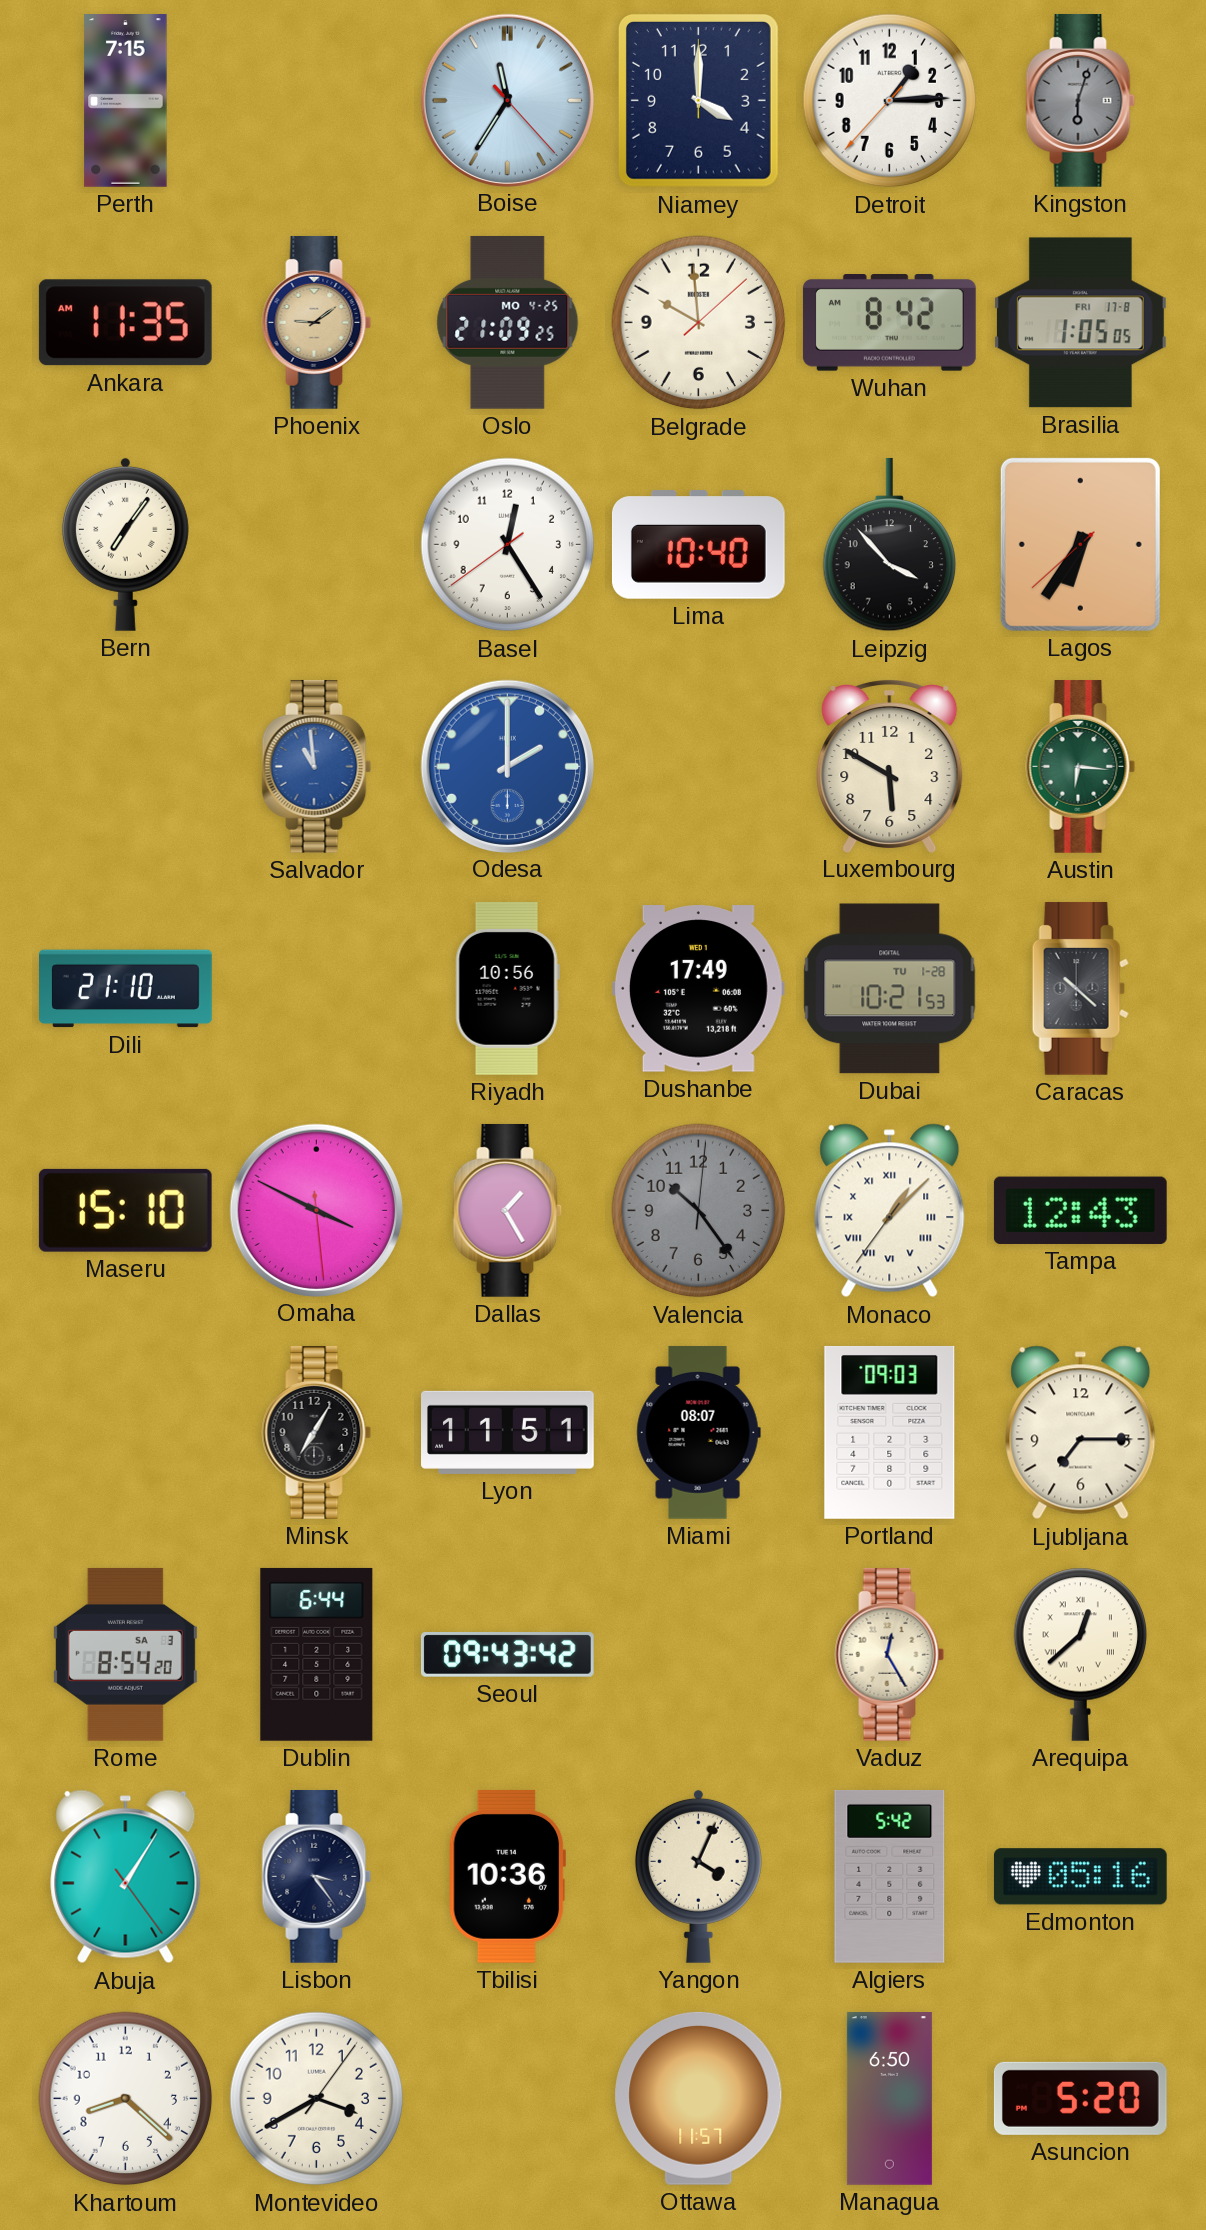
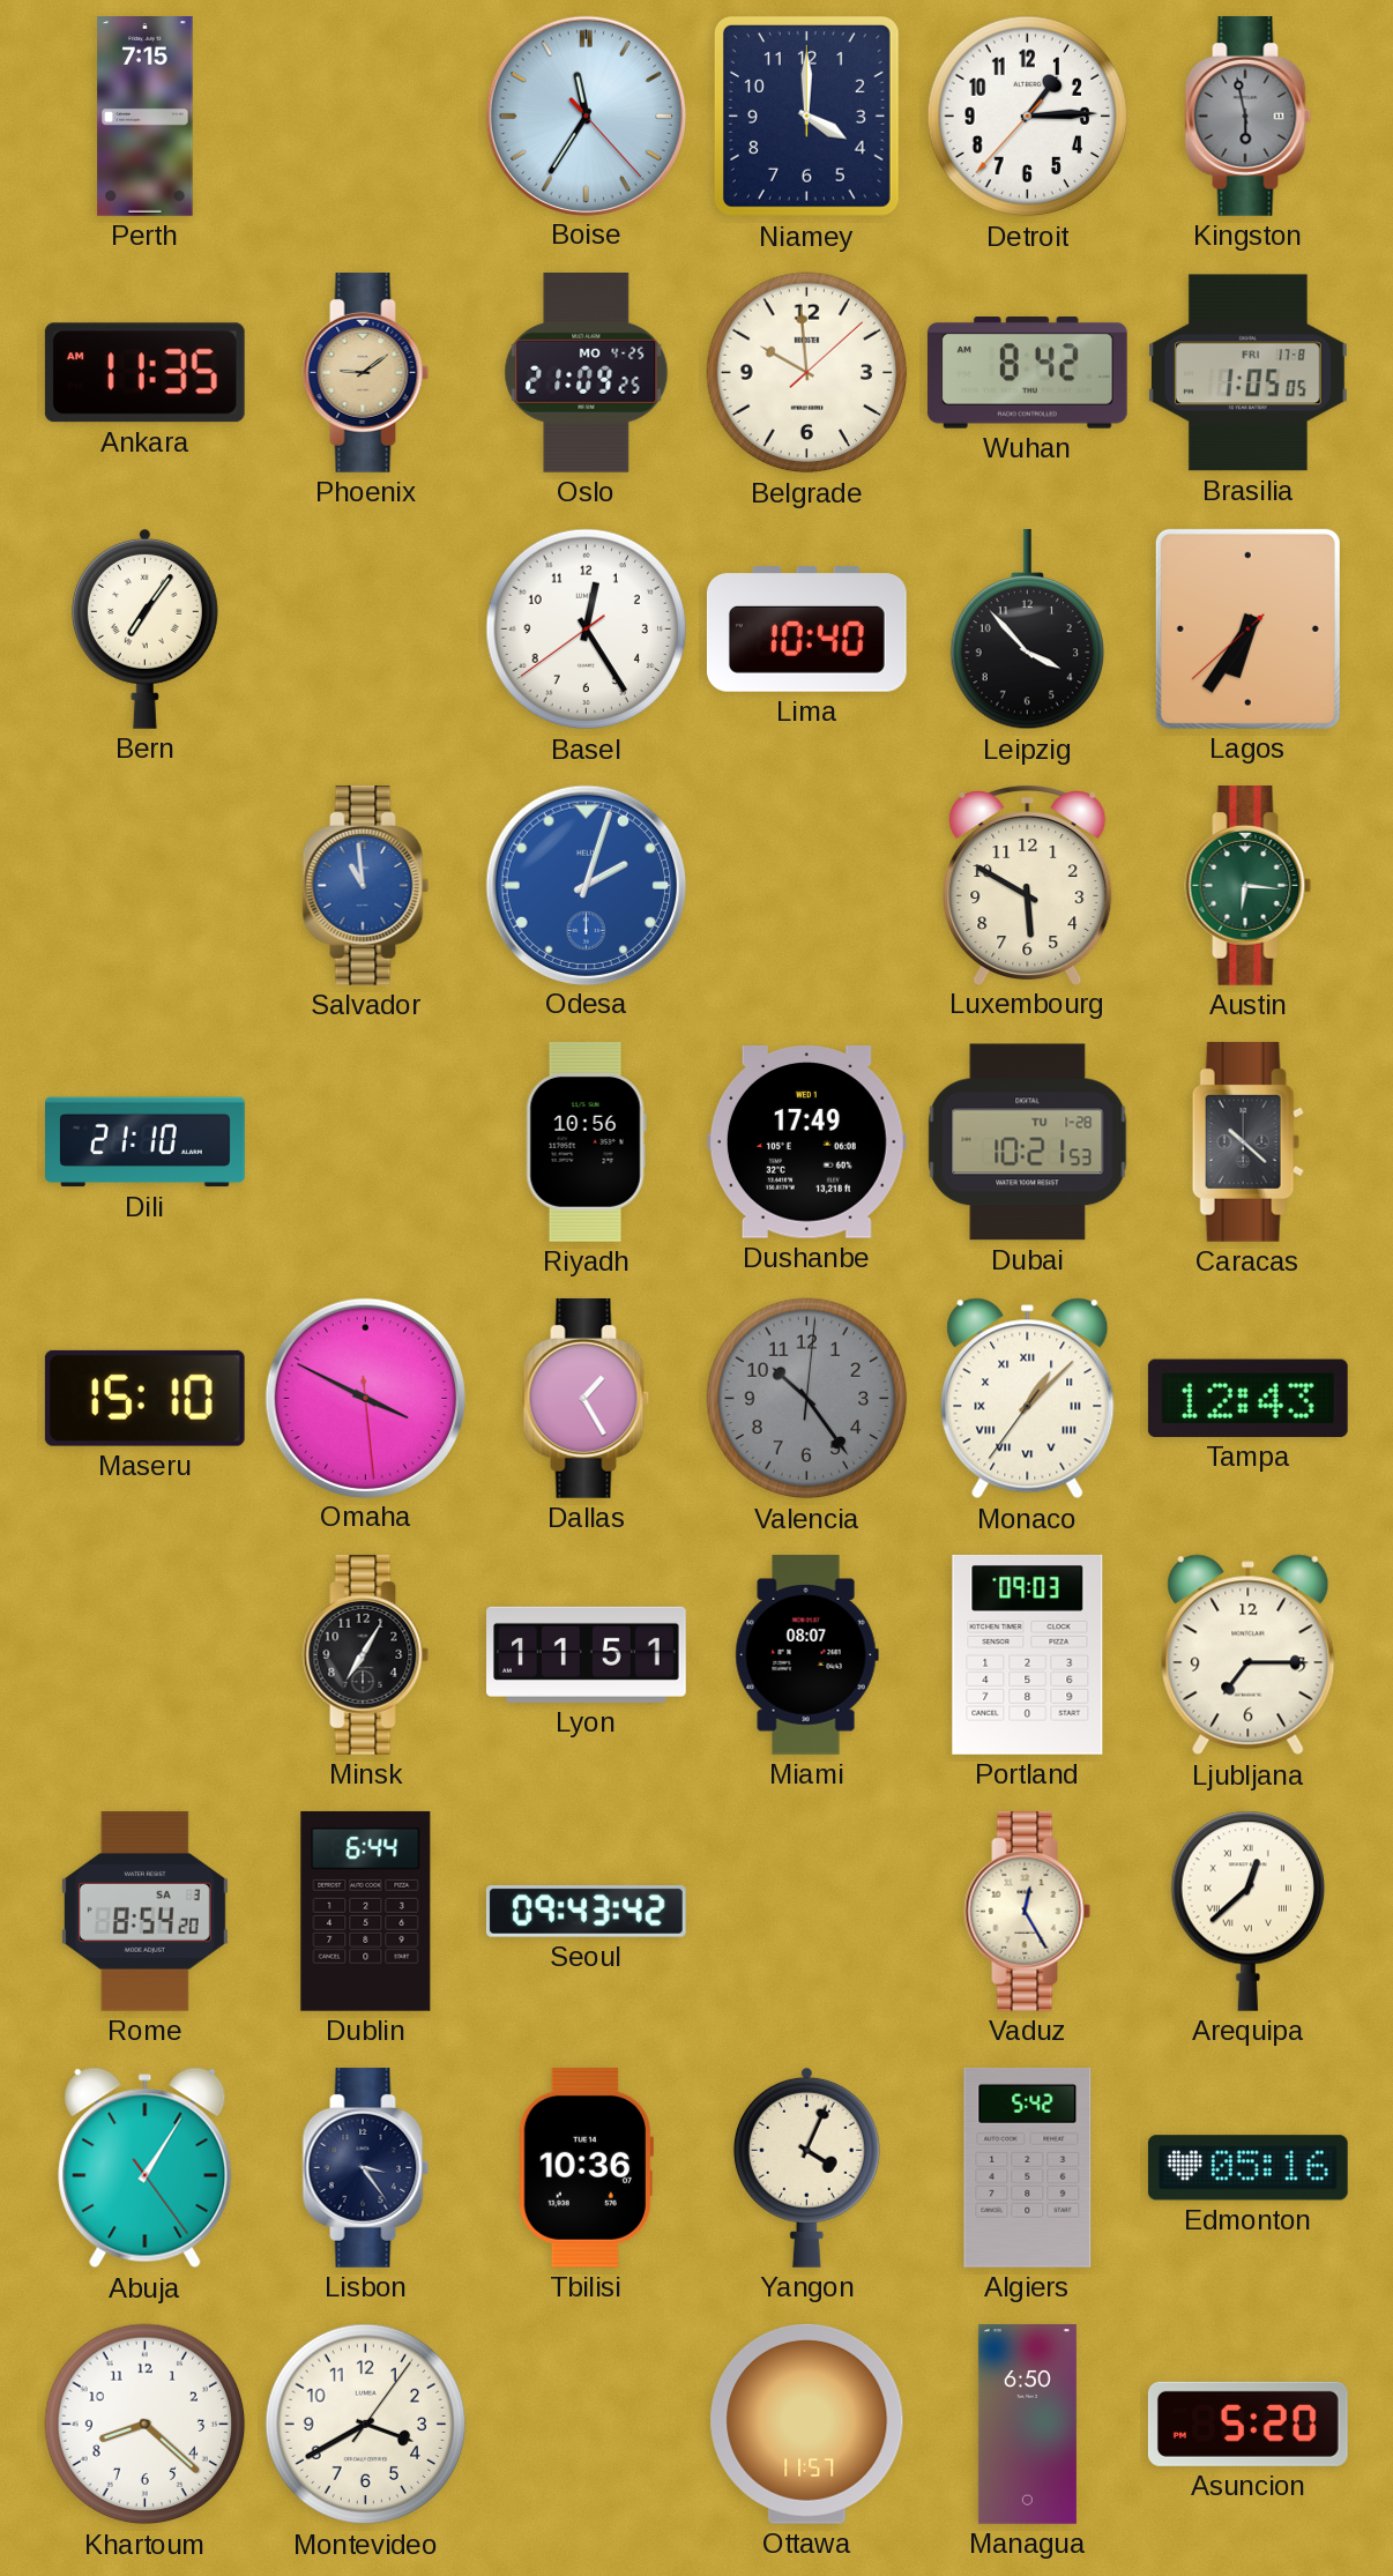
Kingston: 6:03 -> 5:58
Odesa: 2:00 -> 2:03
